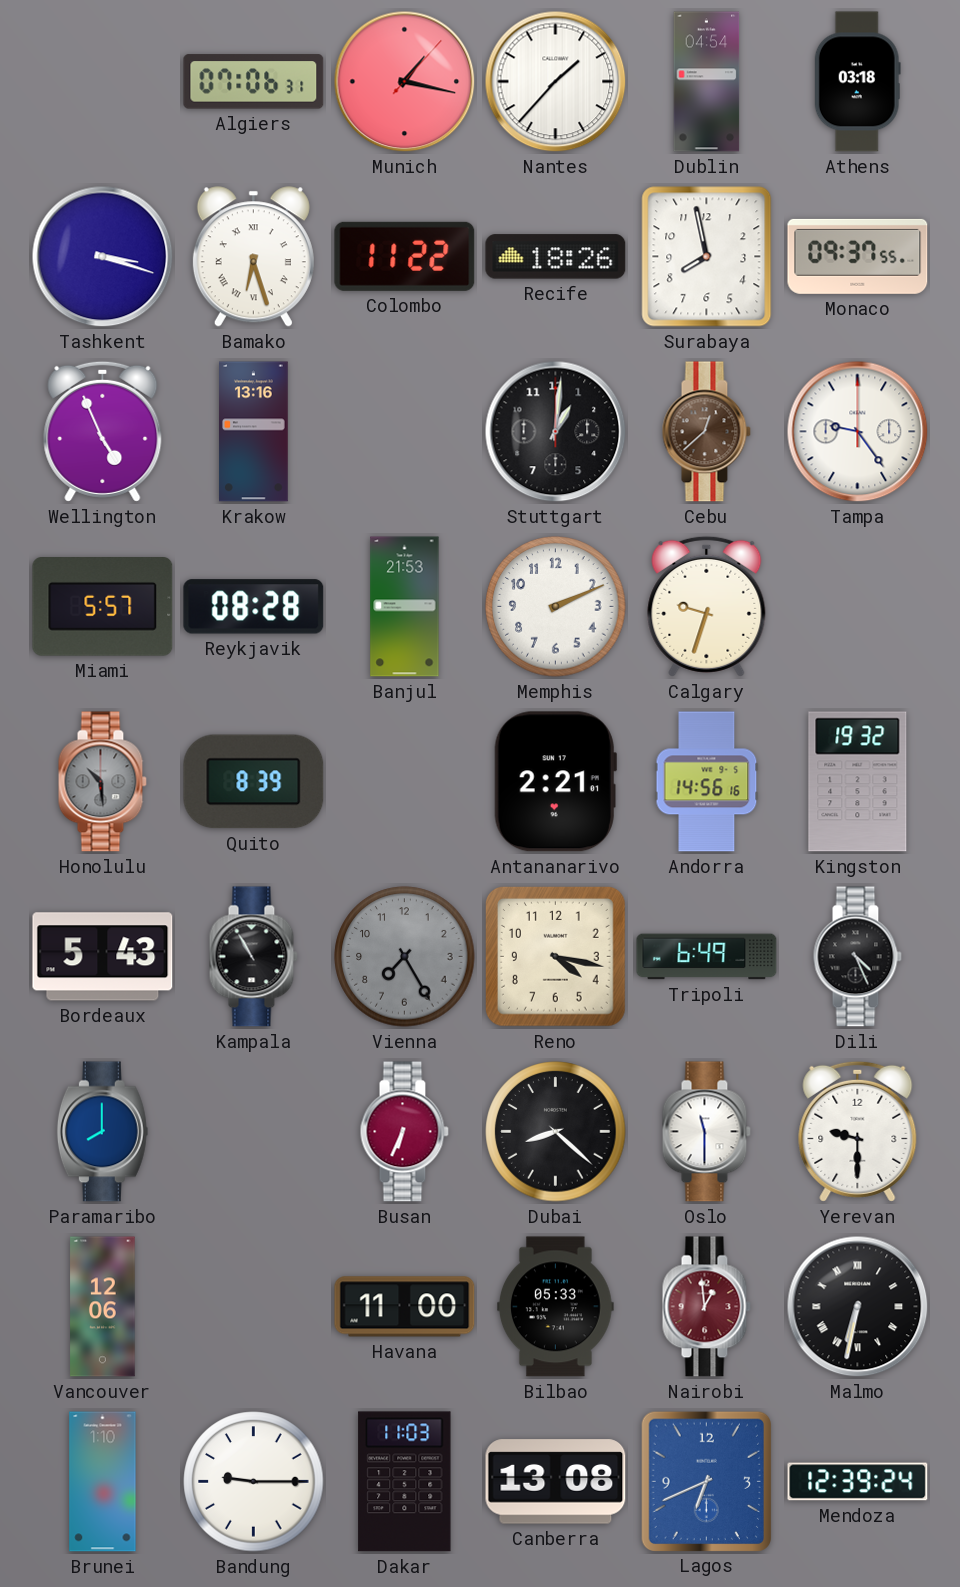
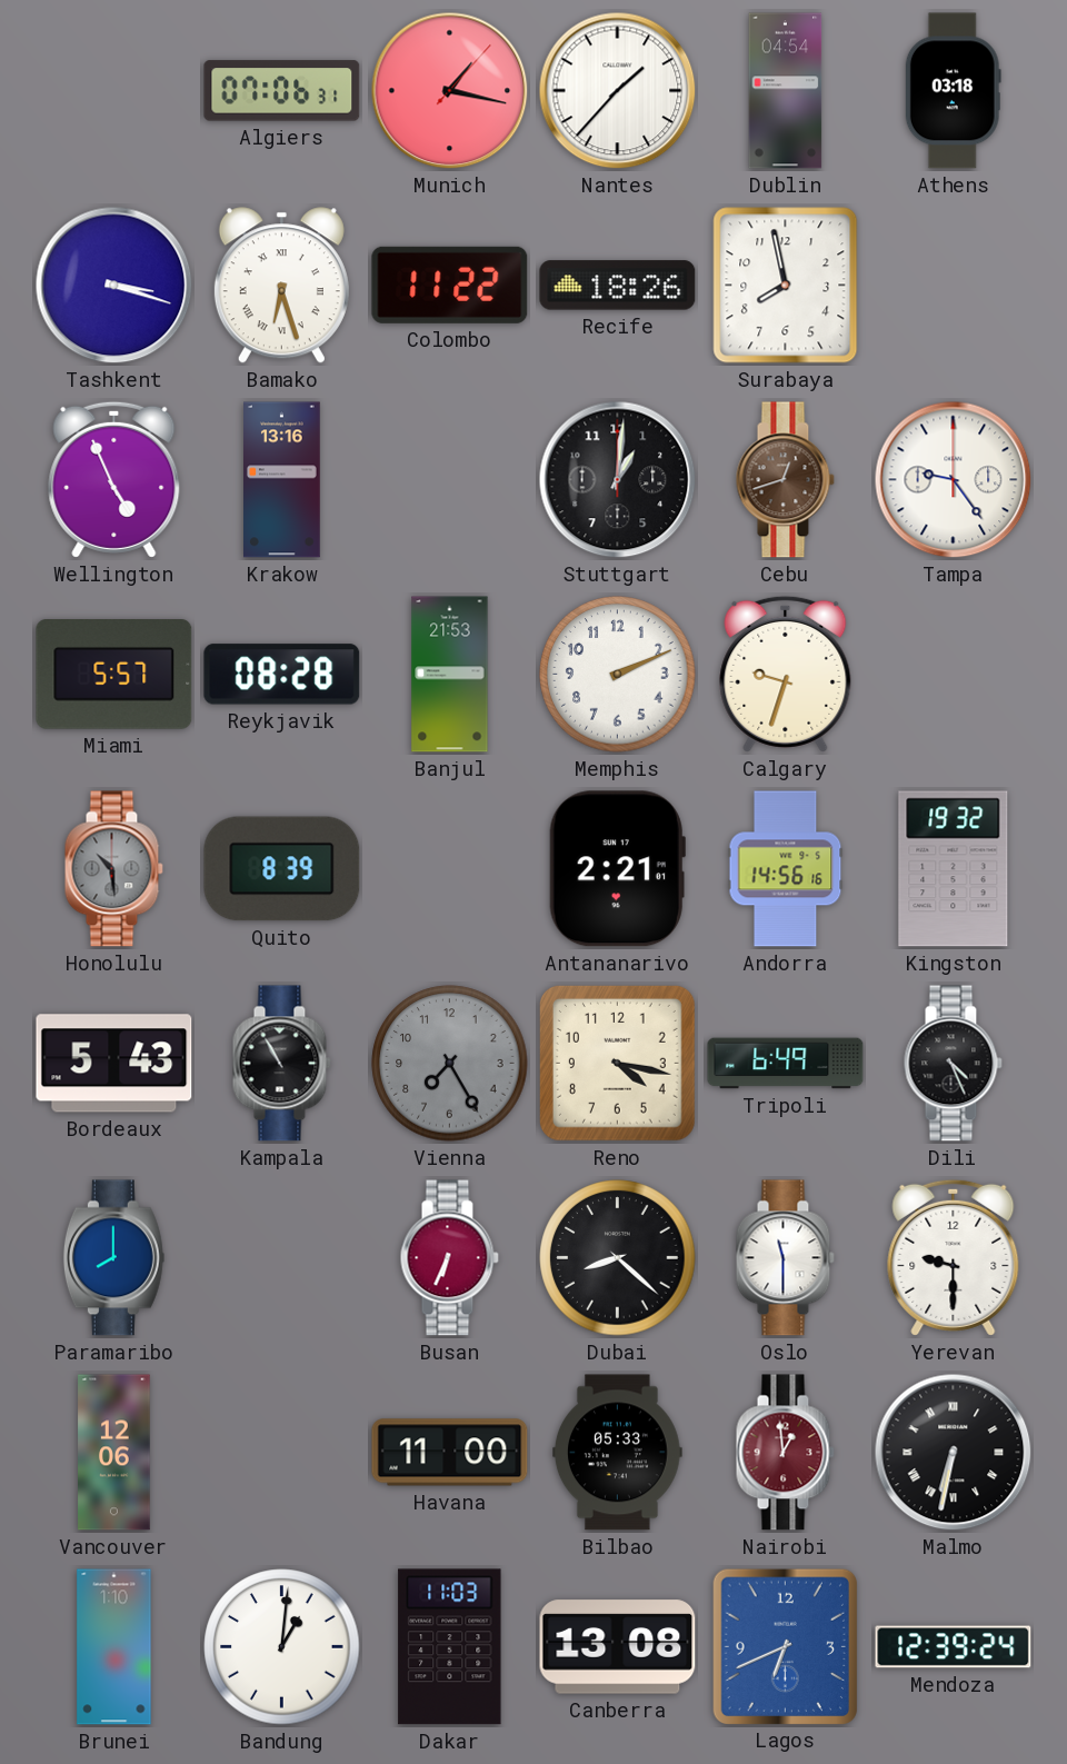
Monaco: 09:37 -> none
Cebu: 12:38 -> 12:42
Bandung: 9:15 -> 1:01
